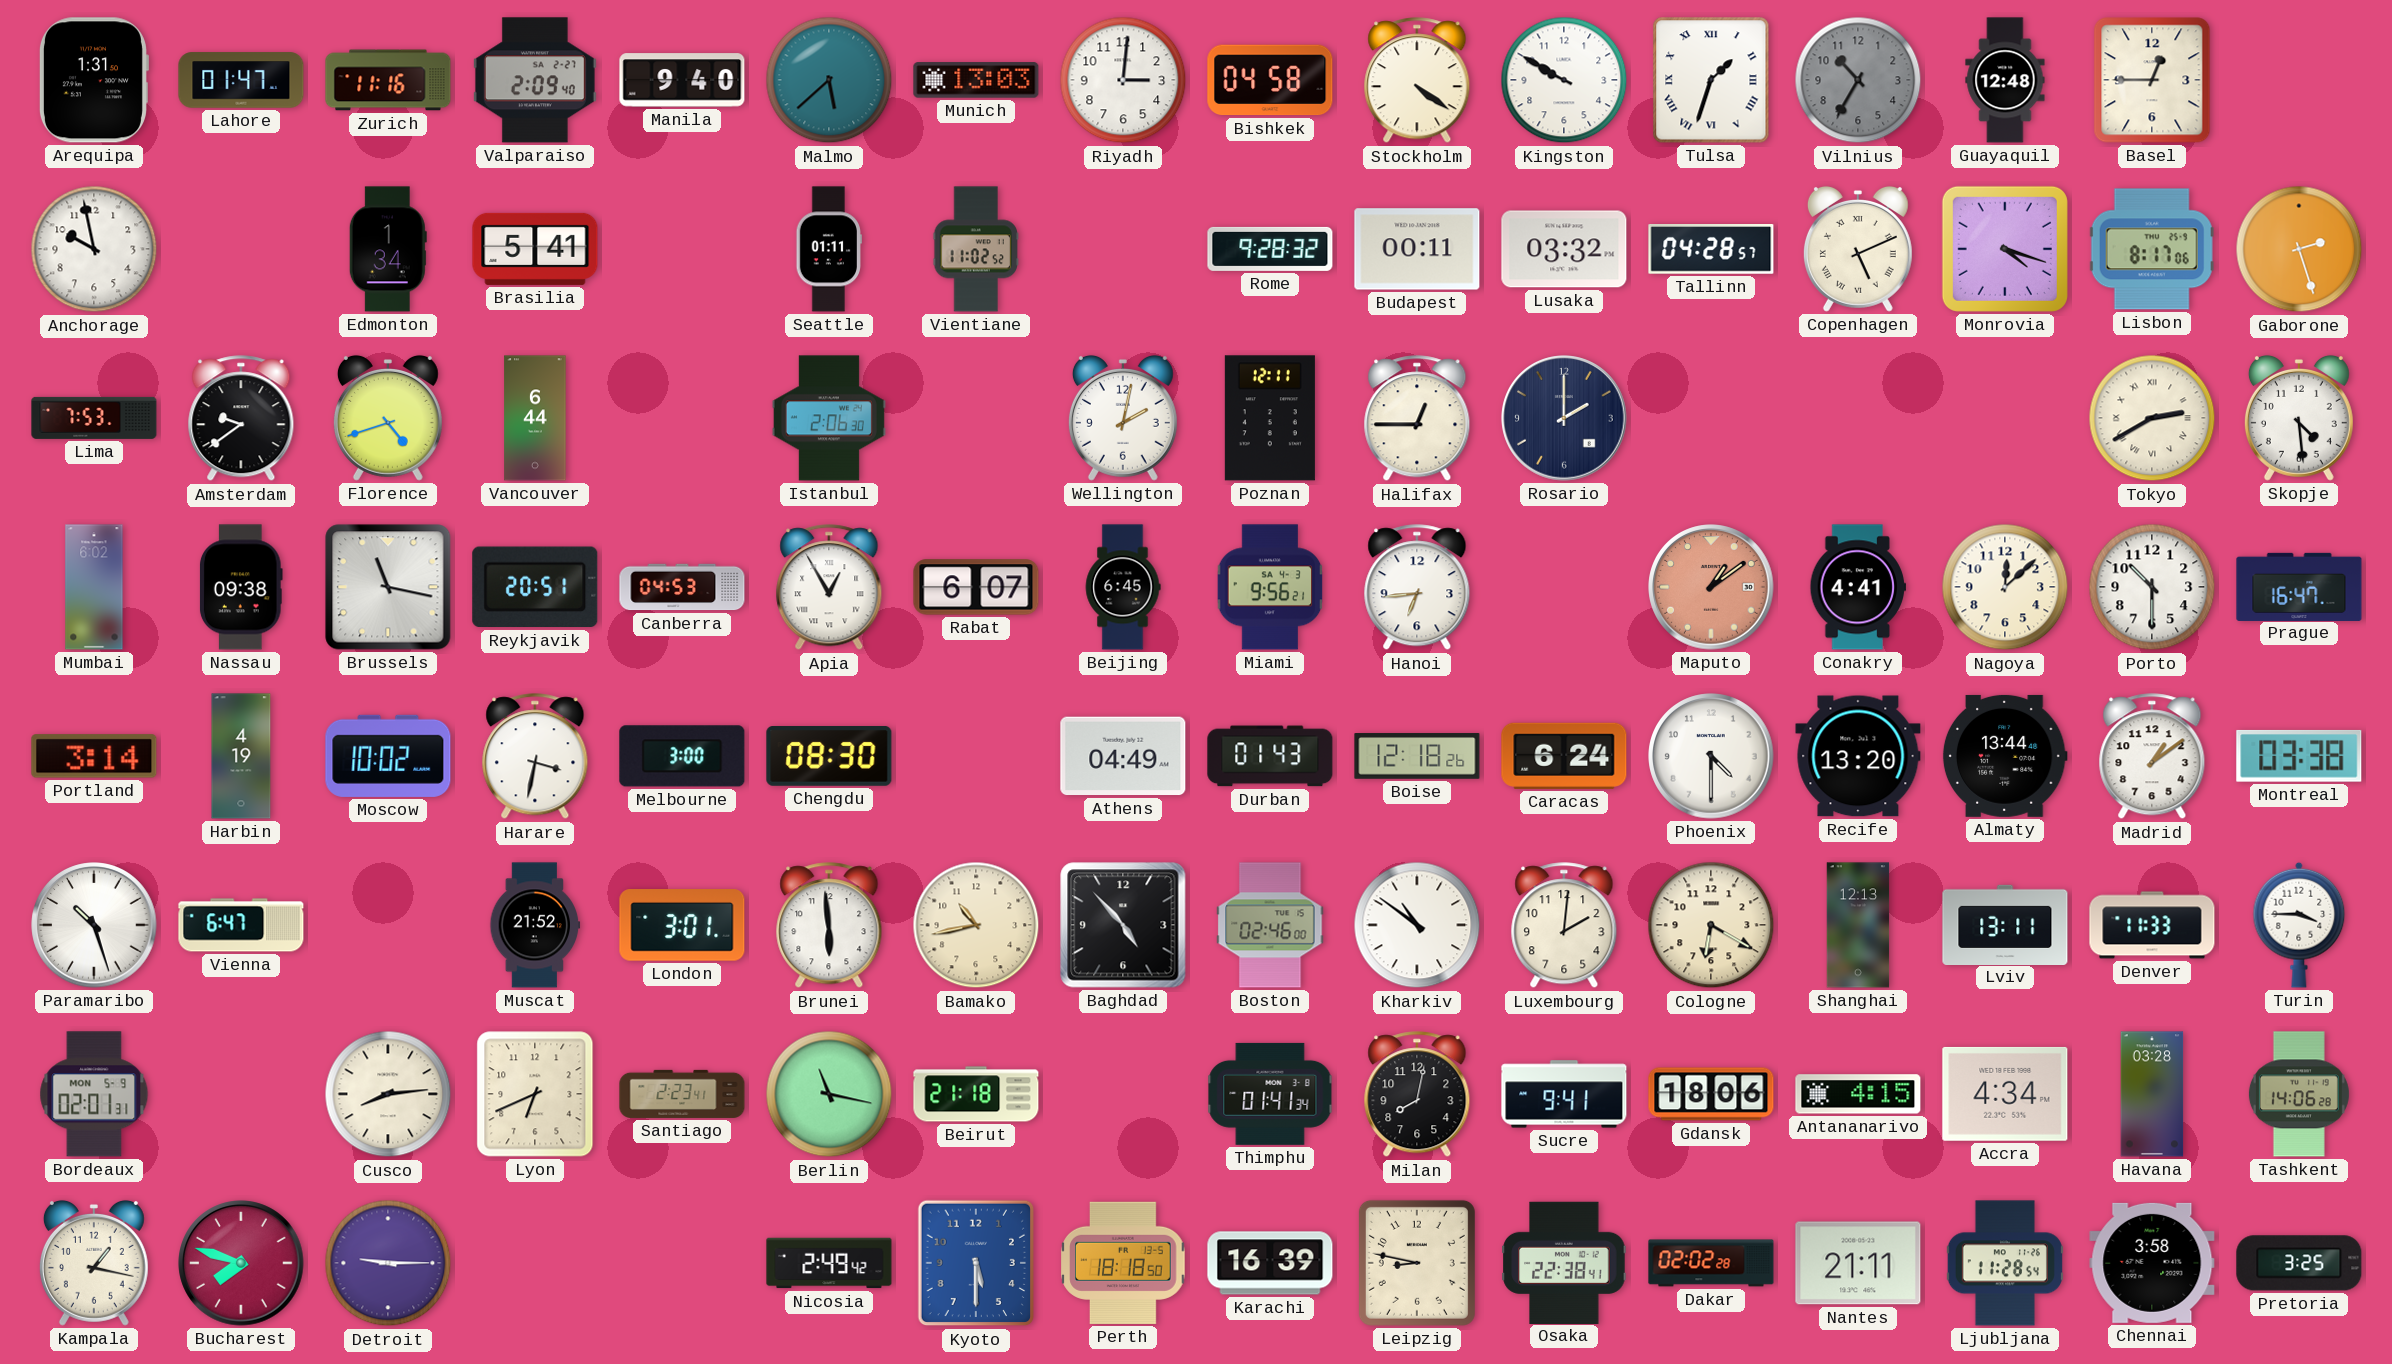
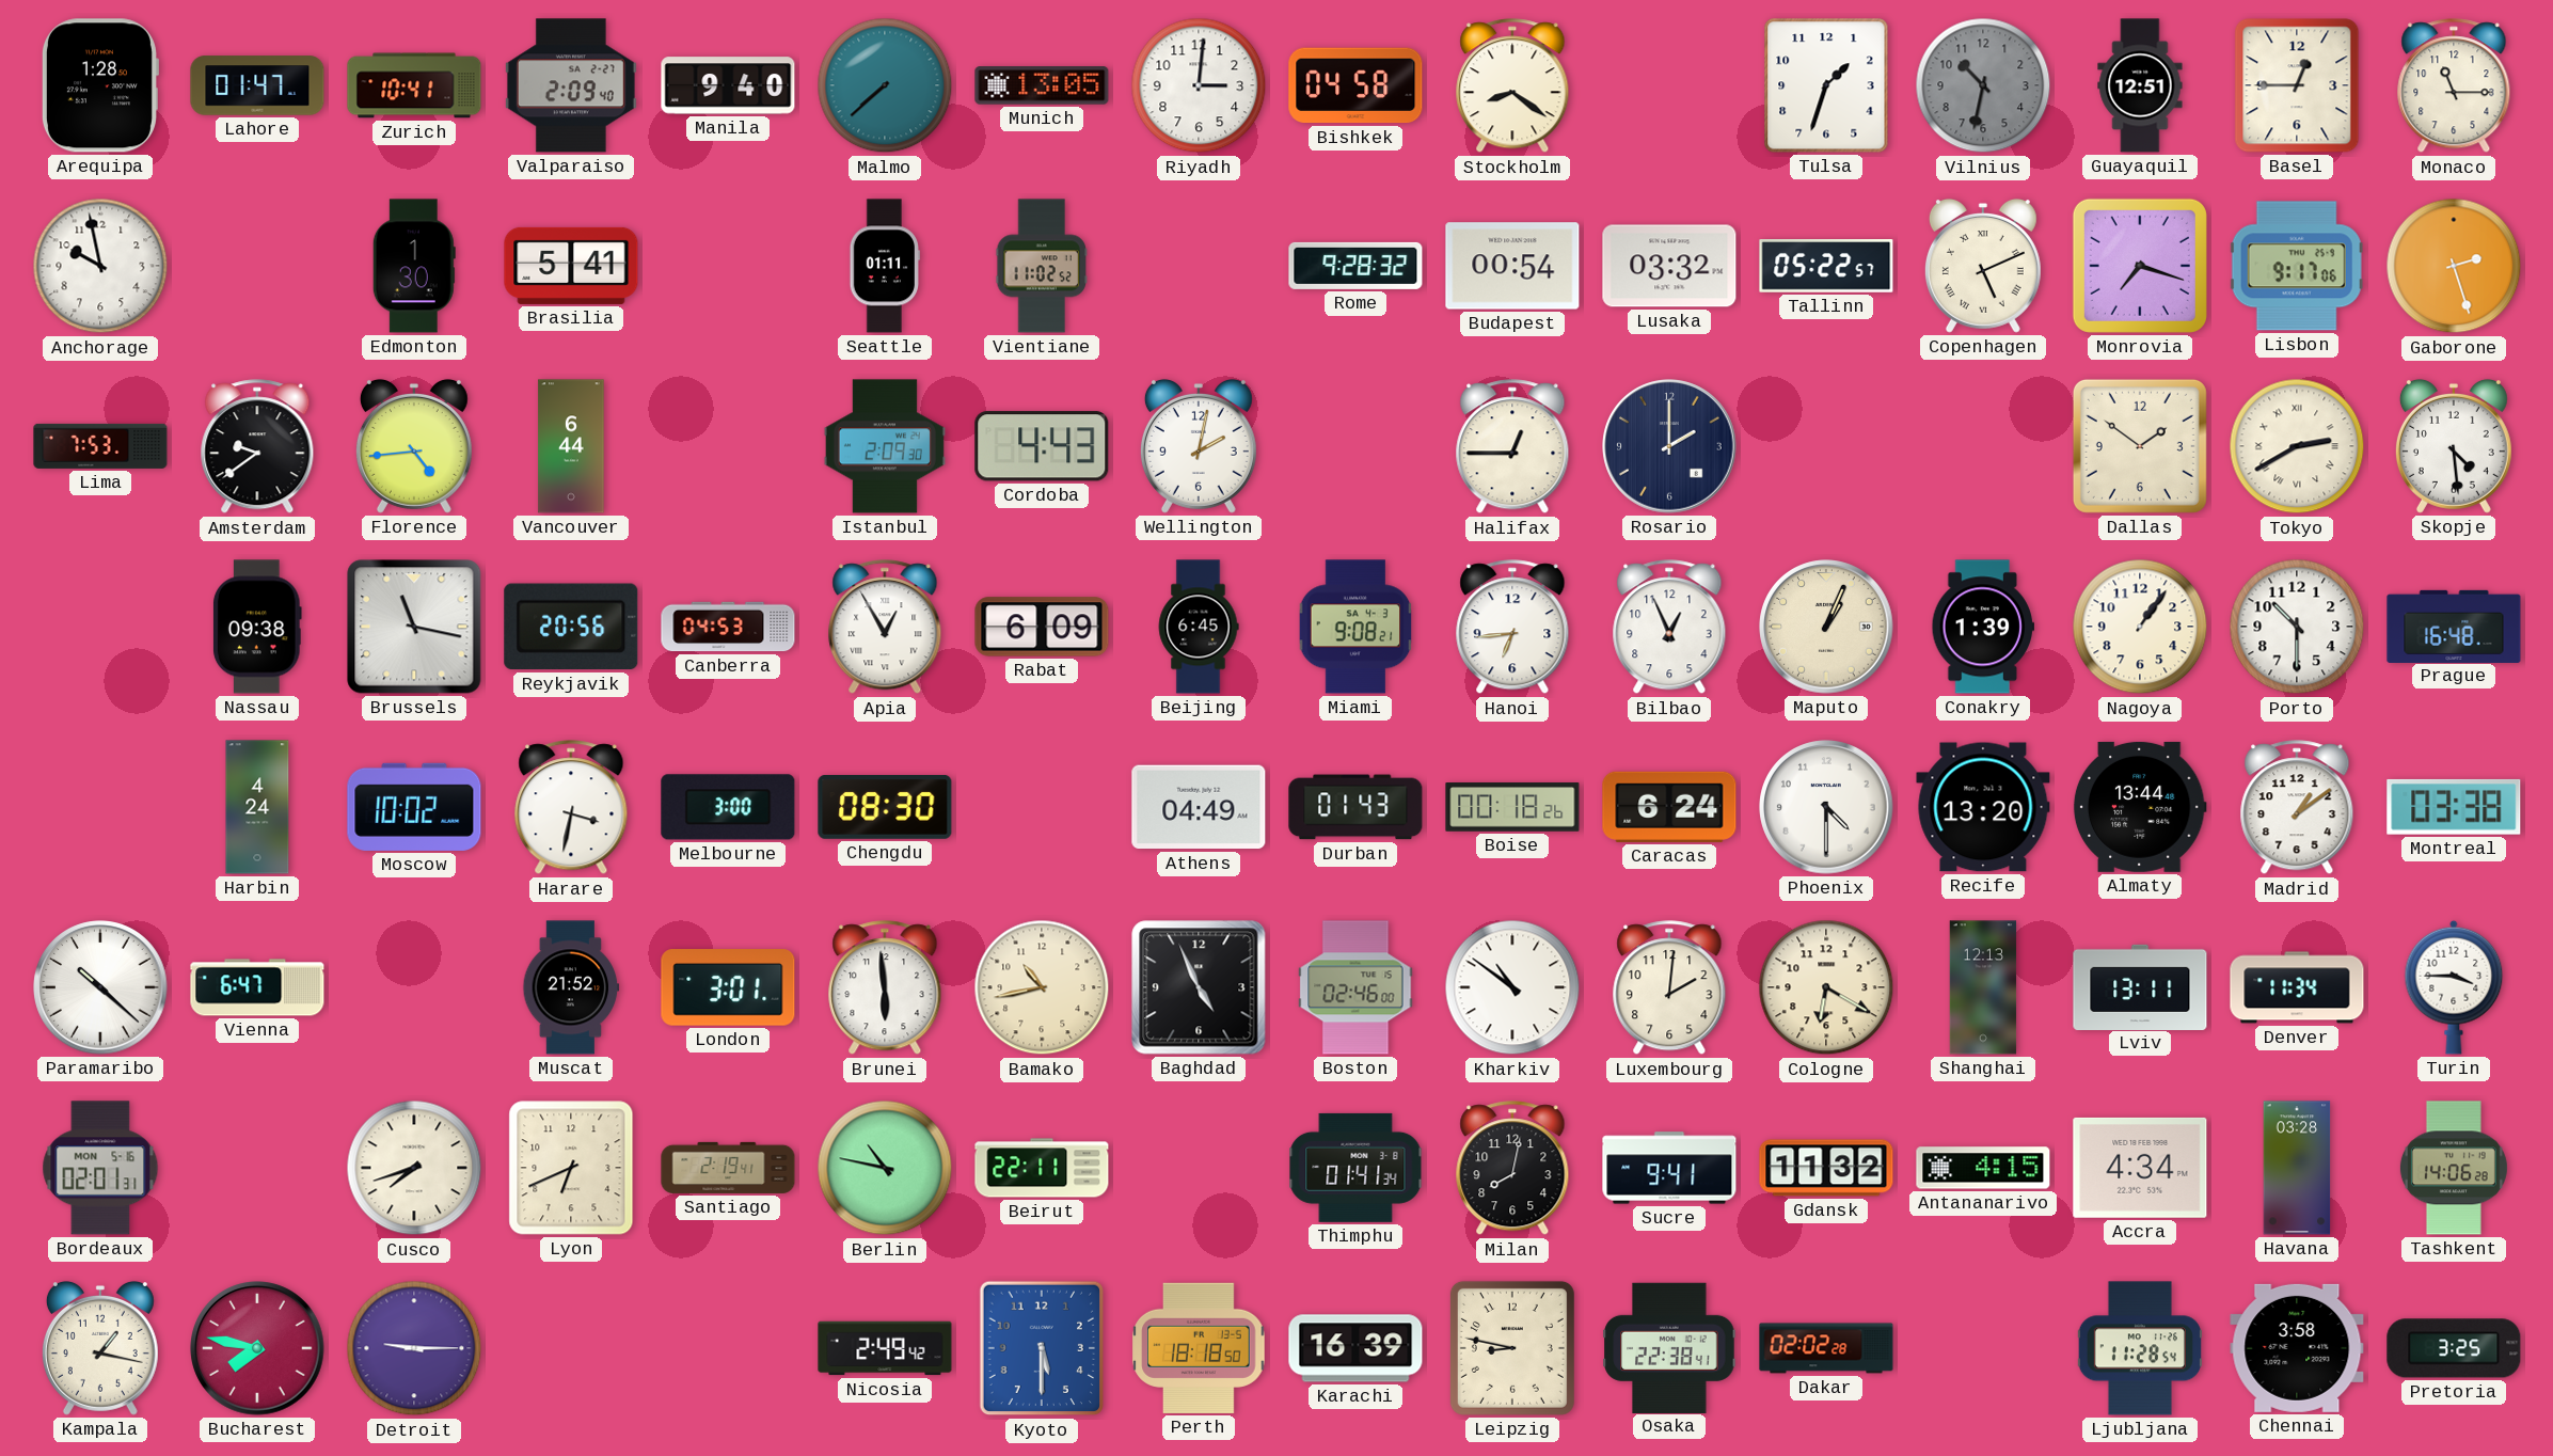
Arequipa: 1:31 -> 1:28
Zurich: 11:16 -> 10:41
Malmo: 5:38 -> 7:38
Munich: 13:03 -> 13:05
Stockholm: 4:21 -> 8:21
Kingston: 9:50 -> none
Tulsa numerals: Roman -> Arabic
Vilnius: 10:35 -> 10:32
Guayaquil: 12:48 -> 12:51
Monaco: none -> 11:15
Edmonton: 1:34 -> 1:30
Budapest: 00:11 -> 00:54
Tallinn: 04:28 -> 05:22
Monrovia: 4:18 -> 7:18
Lisbon: 8:17 -> 9:17
Florence: 4:42 -> 4:44
Istanbul: 2:06 -> 2:09
Cordoba: none -> 4:43
Poznan: 12:11 -> none
Dallas: none -> 1:51
Mumbai: 6:02 -> none
Reykjavik: 20:51 -> 20:56
Rabat: 6:07 -> 6:09
Miami: 9:56 -> 9:08
Bilbao: none -> 12:56
Maputo: 1:09 -> 1:04
Maputo dial: salmon -> cream
Conakry: 4:41 -> 1:39
Nagoya: 12:08 -> 1:06
Prague: 16:47 -> 16:48
Portland: 3:14 -> none
Harbin: 4:19 -> 4:24
Boise: 12:18 -> 00:18
Paramaribo: 10:27 -> 10:22
Baghdad: 4:53 -> 4:56
Denver: 11:33 -> 11:34
Bordeaux date: MON 5-9 -> MON 5-16
Cusco: 8:14 -> 7:42
Santiago: 2:23 -> 2:19
Berlin: 11:17 -> 10:47
Beirut: 21:18 -> 22:11
Gdansk: 18:06 -> 11:32
Bucharest: 7:48 -> 7:47
Nantes: 21:11 -> none
